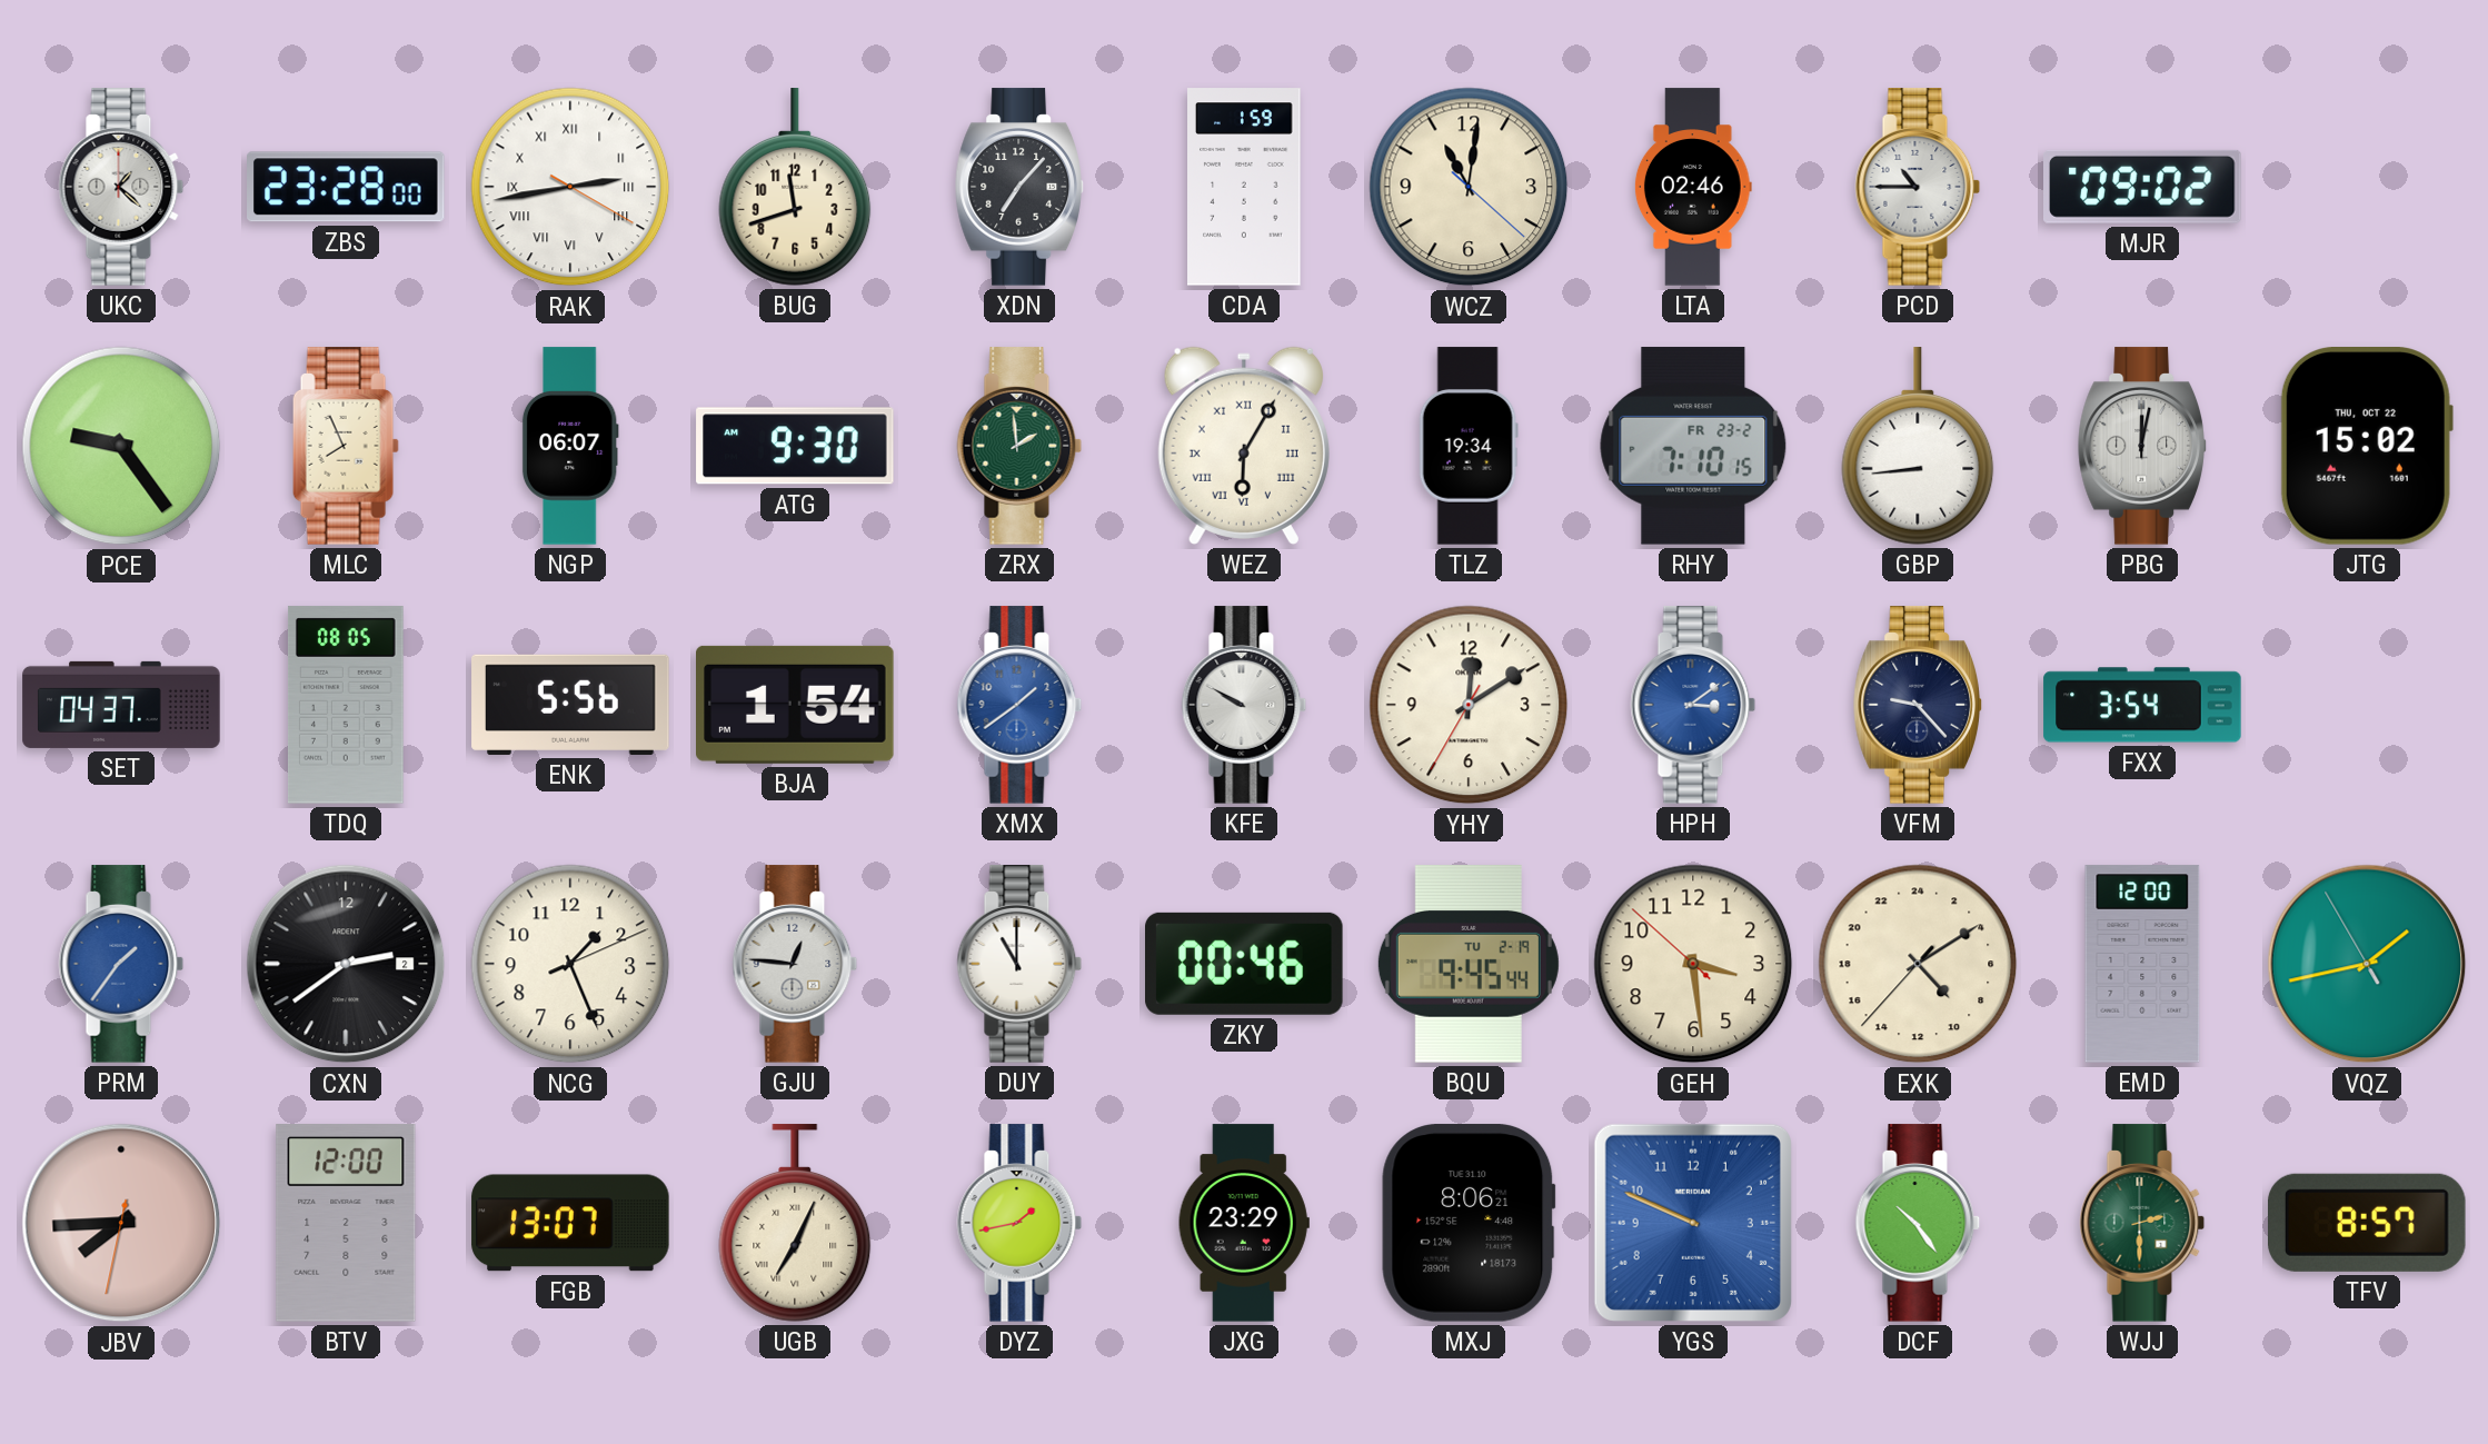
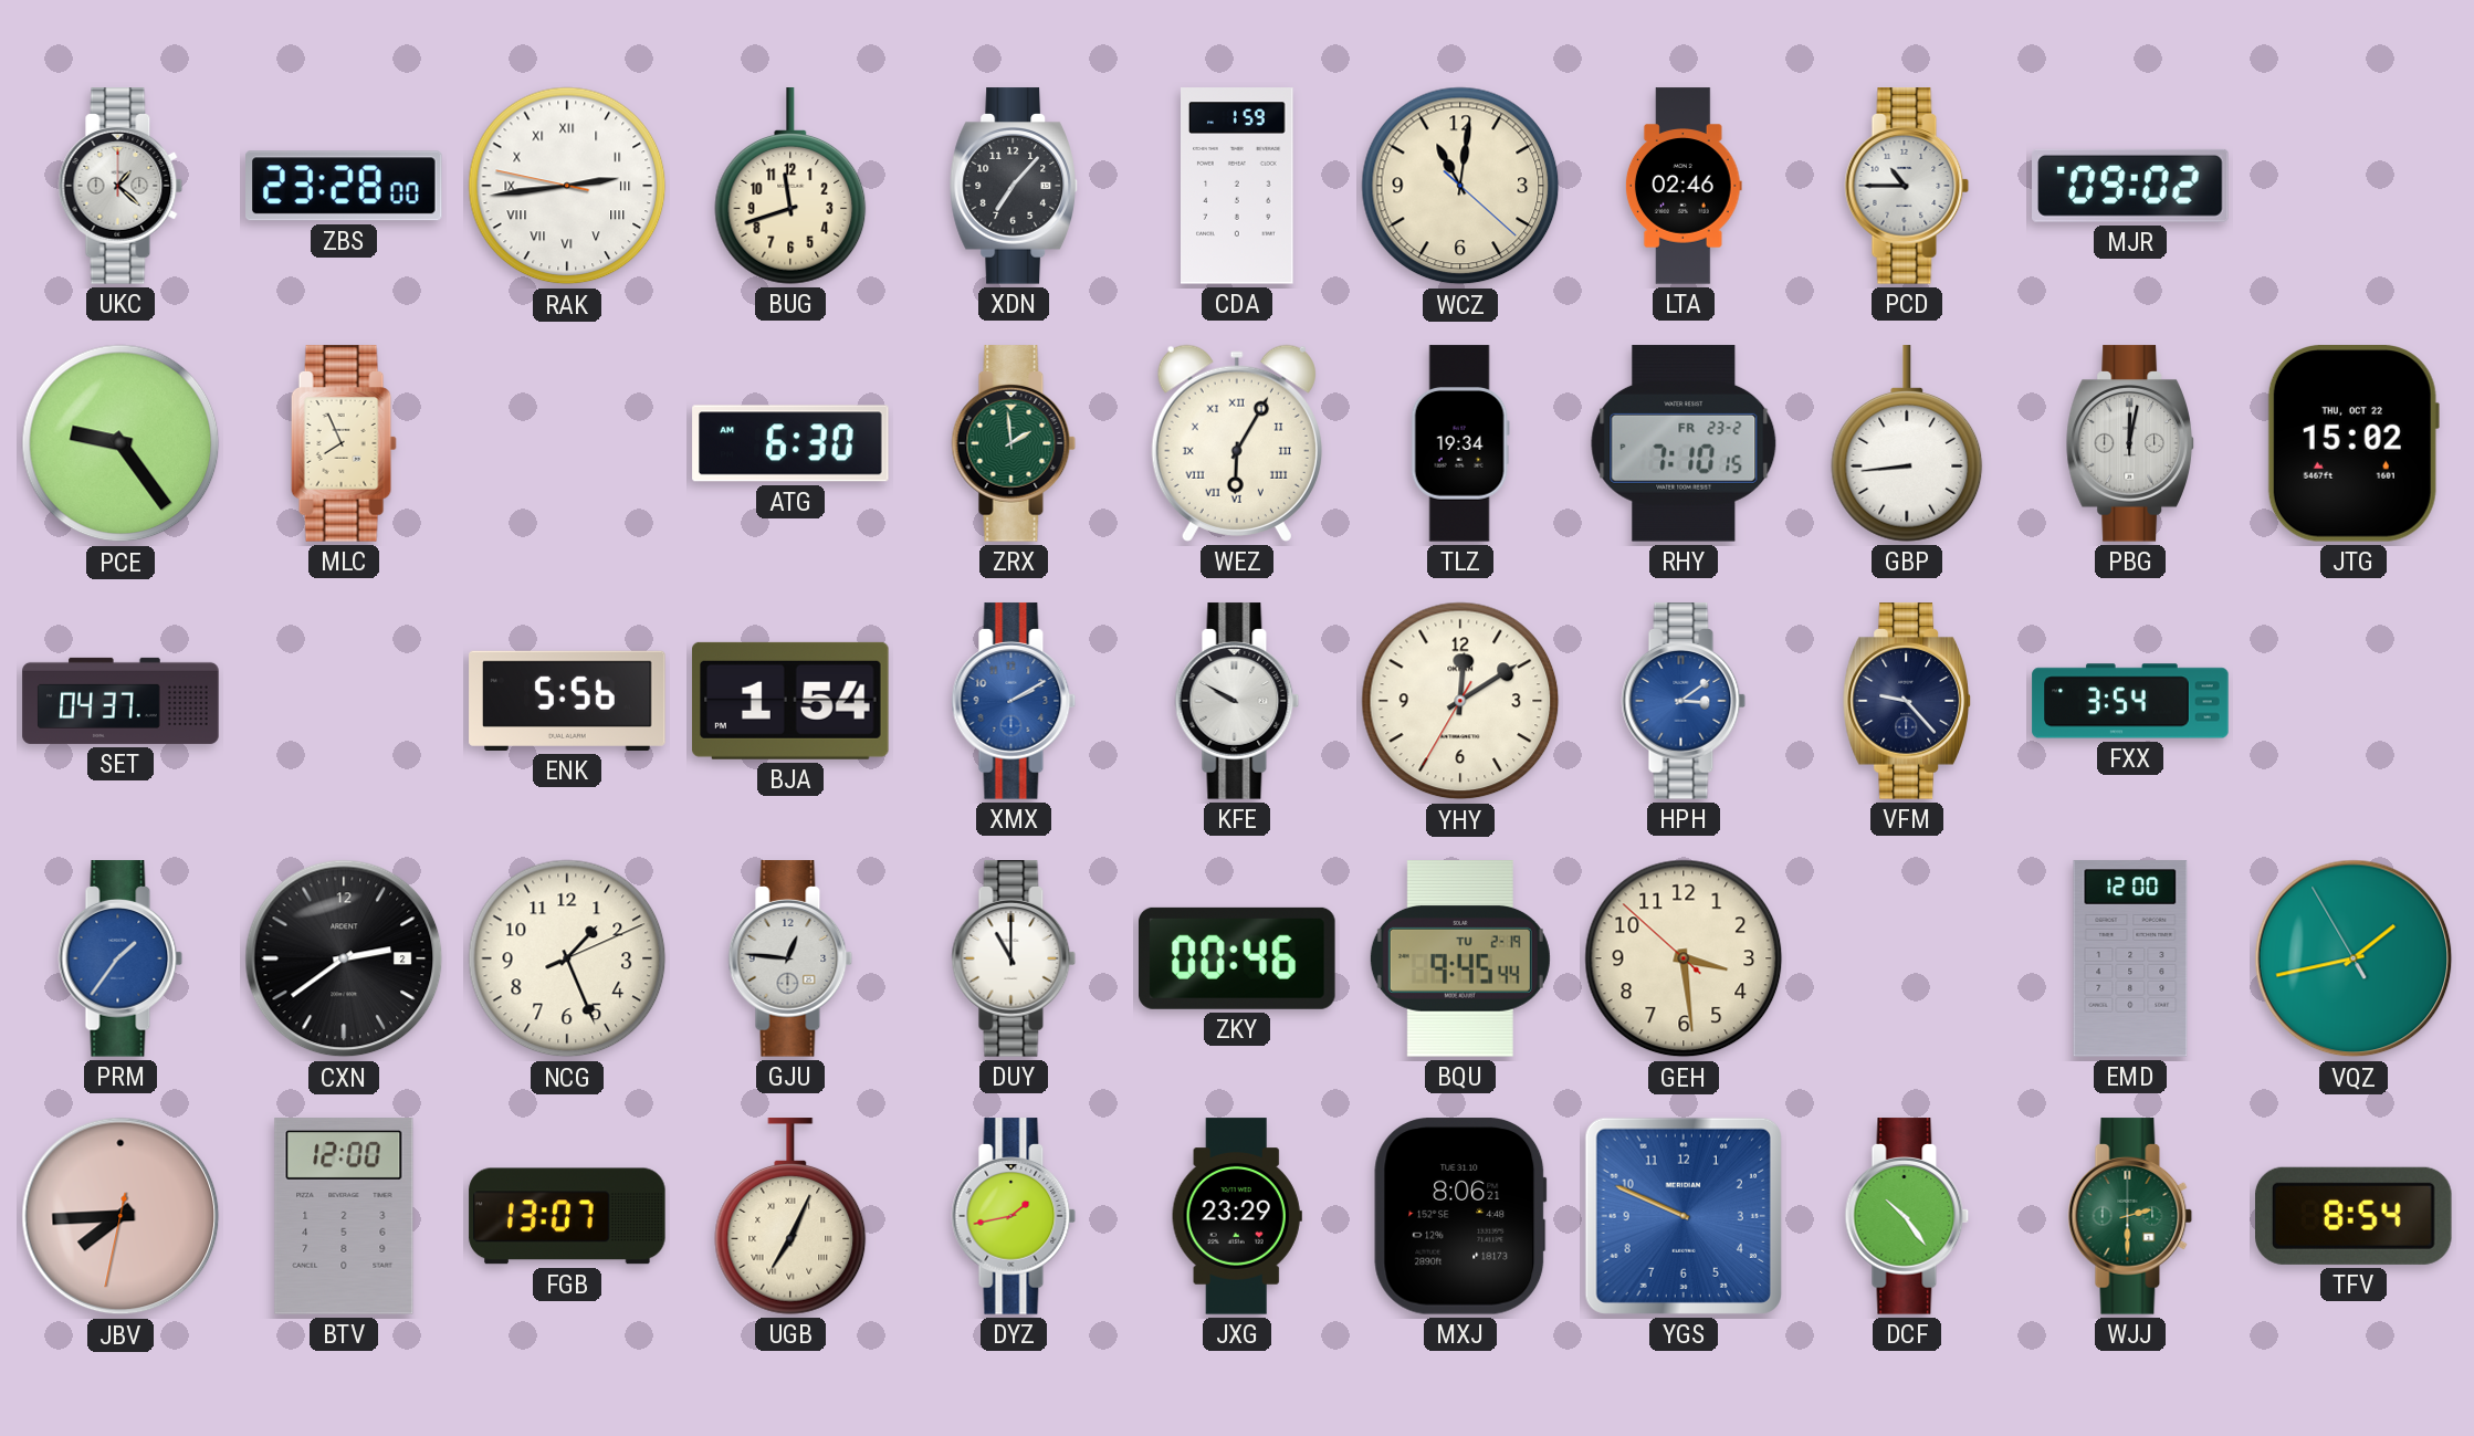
RAK: 2:43:20 -> 2:43:47
NGP: 06:07 -> none
ATG: 9:30 -> 6:30
TDQ: 08:05 -> none
XMX: 1:39 -> 2:10
EXK: 9:09 -> none
TFV: 8:57 -> 8:54
